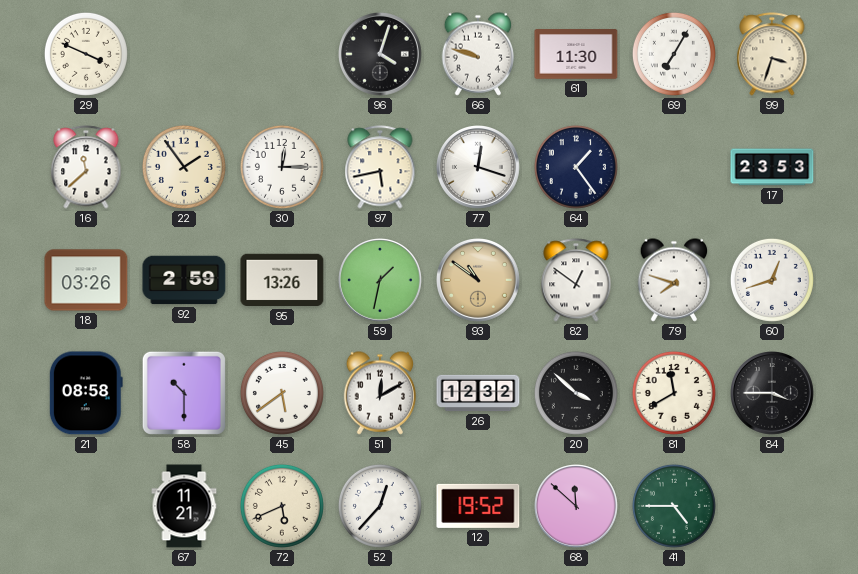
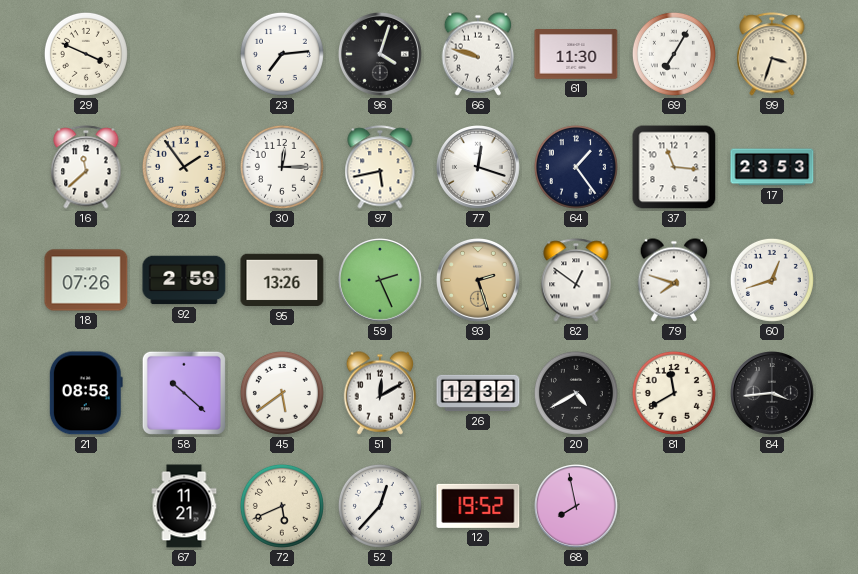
23: none -> 7:14
37: none -> 11:16
18: 03:26 -> 07:26
59: 1:32 -> 2:26
93: 10:51 -> 2:27
58: 10:30 -> 10:22
20: 3:52 -> 4:40
84: 3:45 -> 3:44
68: 11:52 -> 7:58
41: 4:45 -> none
